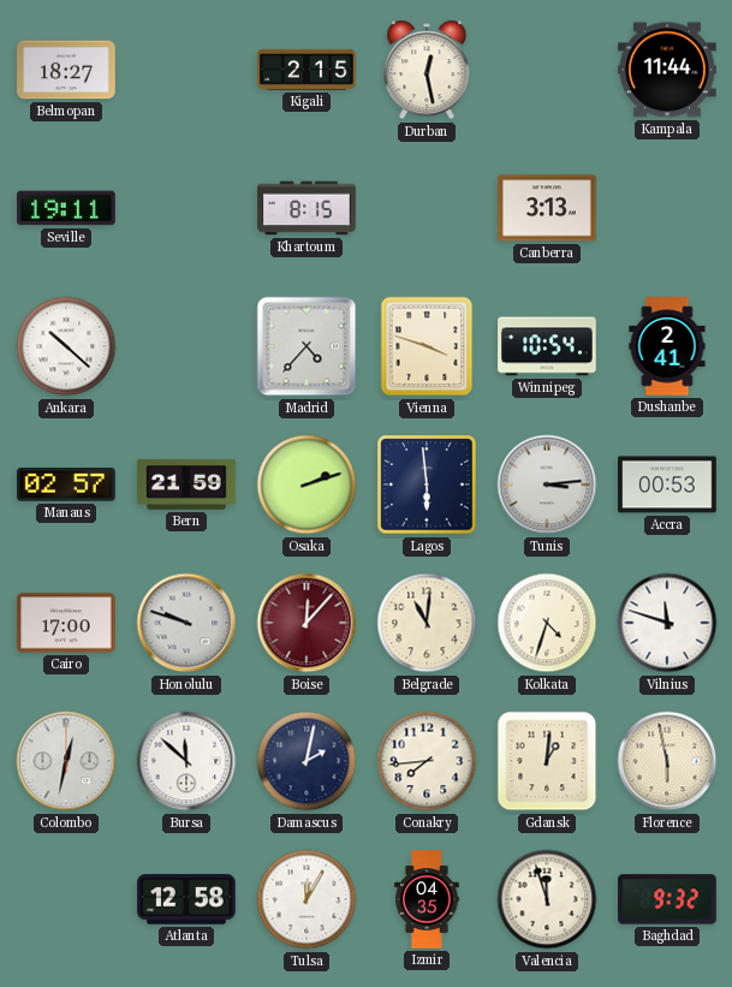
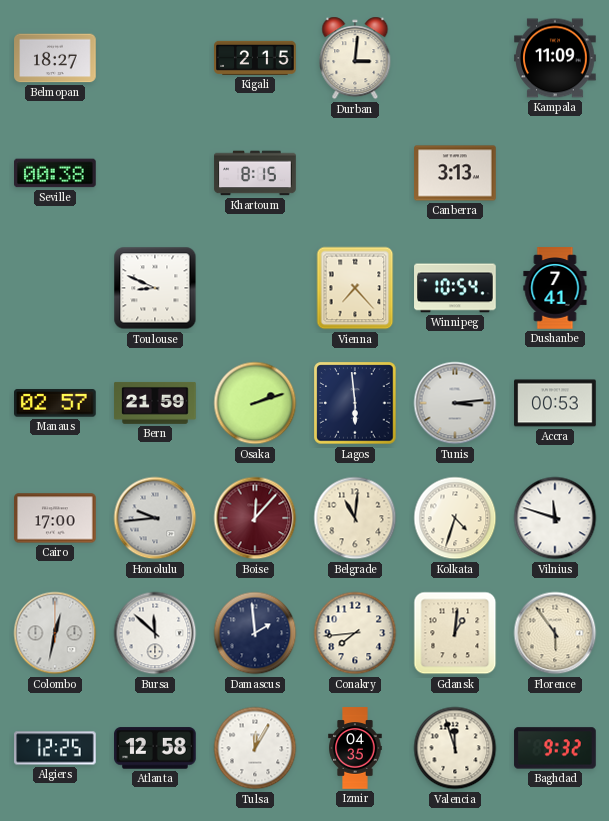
Durban: 12:28 -> 3:01
Kampala: 11:44 -> 11:09
Seville: 19:11 -> 00:38
Ankara: 10:22 -> none
Toulouse: none -> 8:49
Madrid: 4:37 -> none
Vienna: 3:48 -> 7:23
Dushanbe: 2:41 -> 7:41
Honolulu: 9:48 -> 9:44
Damascus: 2:02 -> 1:59
Florence: 5:58 -> 5:54
Algiers: none -> 12:25
